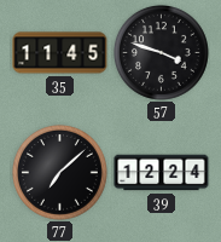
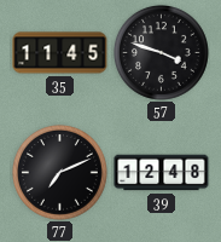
77: 7:08 -> 7:11
39: 12:24 -> 12:48
